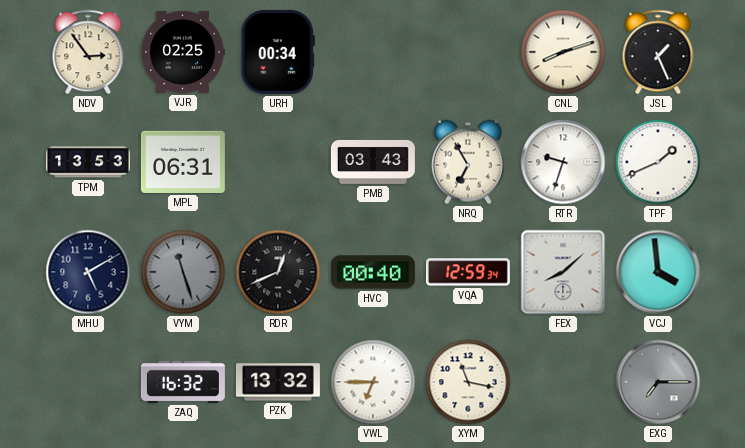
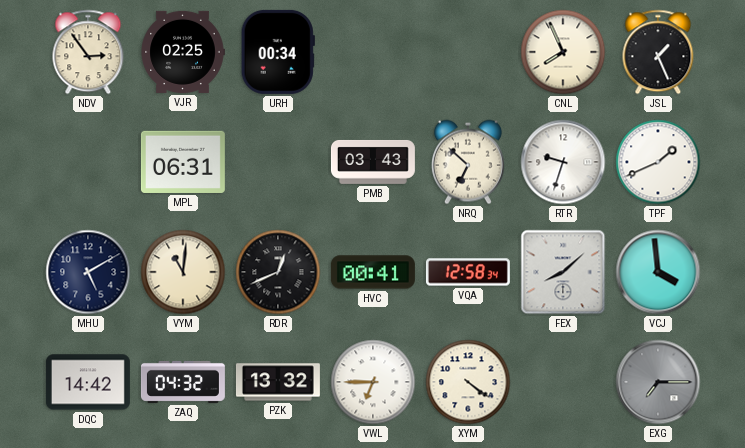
CNL: 8:12 -> 7:56
TPM: 13:53 -> none
NRQ: 6:55 -> 6:52
VYM: 11:27 -> 11:01
VYM dial: grey -> cream
HVC: 00:40 -> 00:41
VQA: 12:59 -> 12:58
DQC: none -> 14:42
ZAQ: 16:32 -> 04:32
XYM: 11:17 -> 4:21
